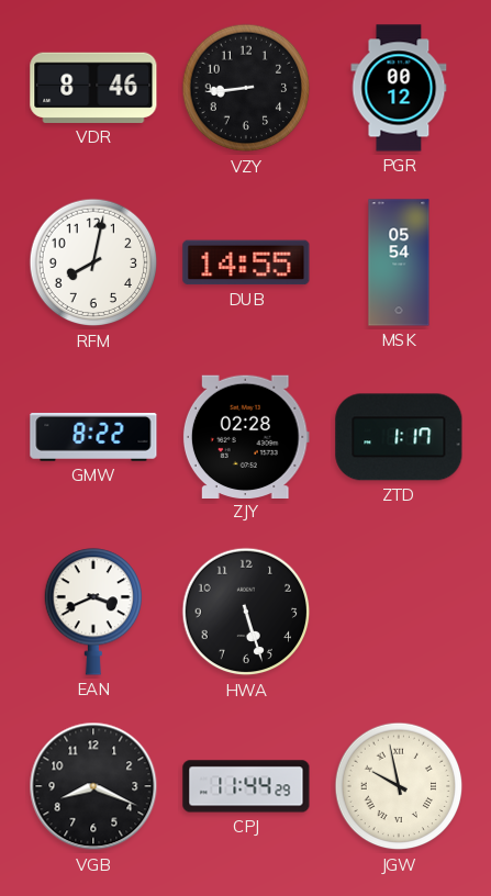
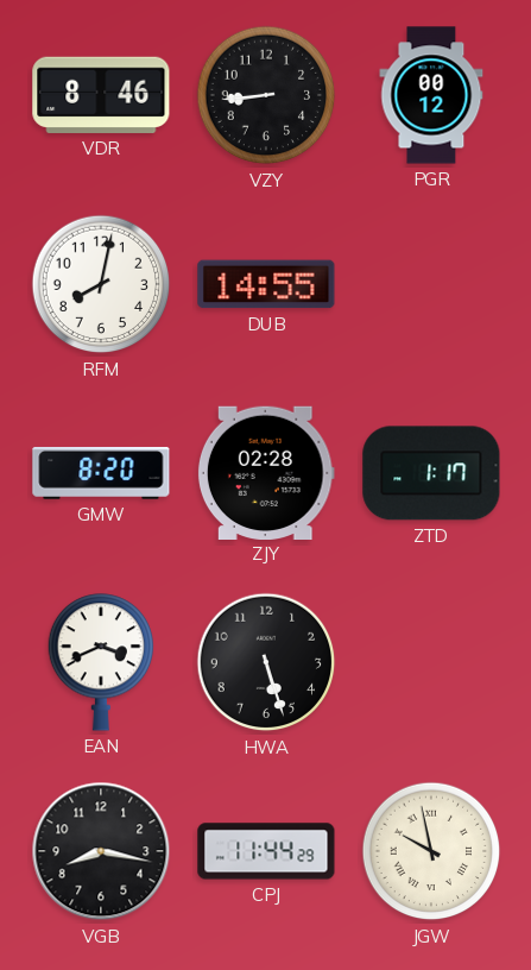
MSK: 05:54 -> none
GMW: 8:22 -> 8:20
VGB: 8:19 -> 8:17
